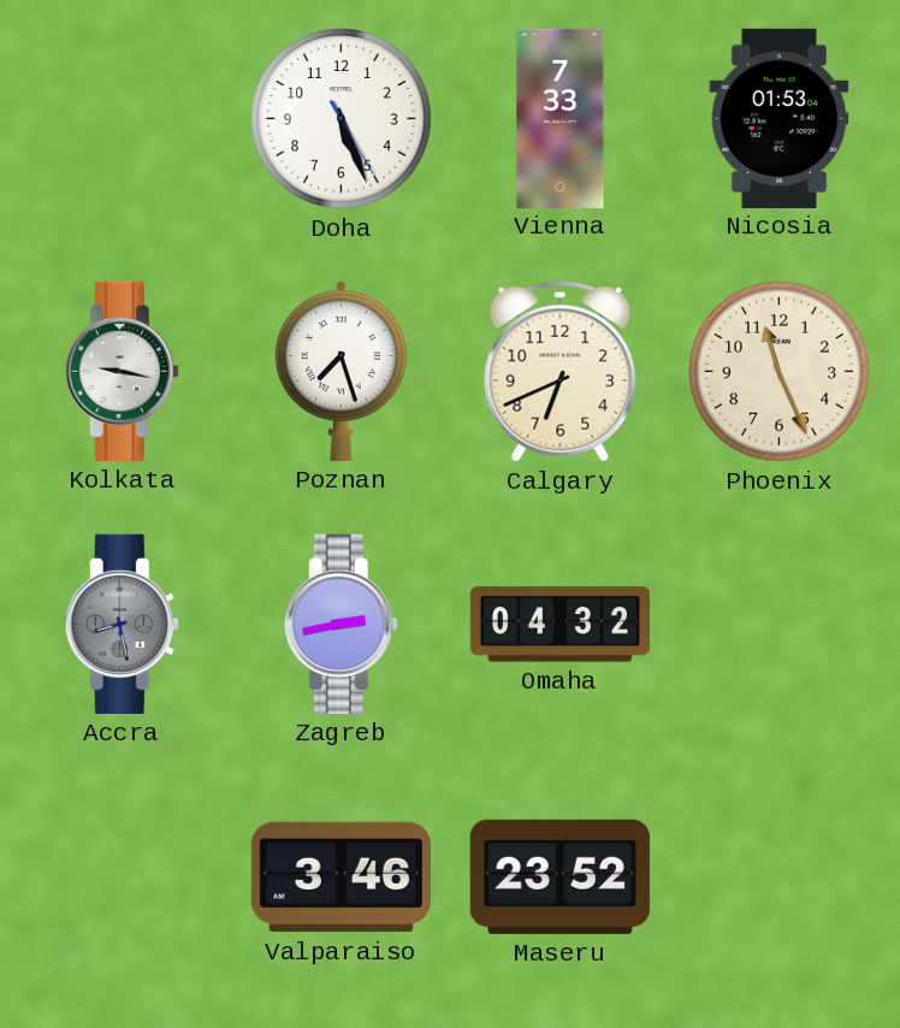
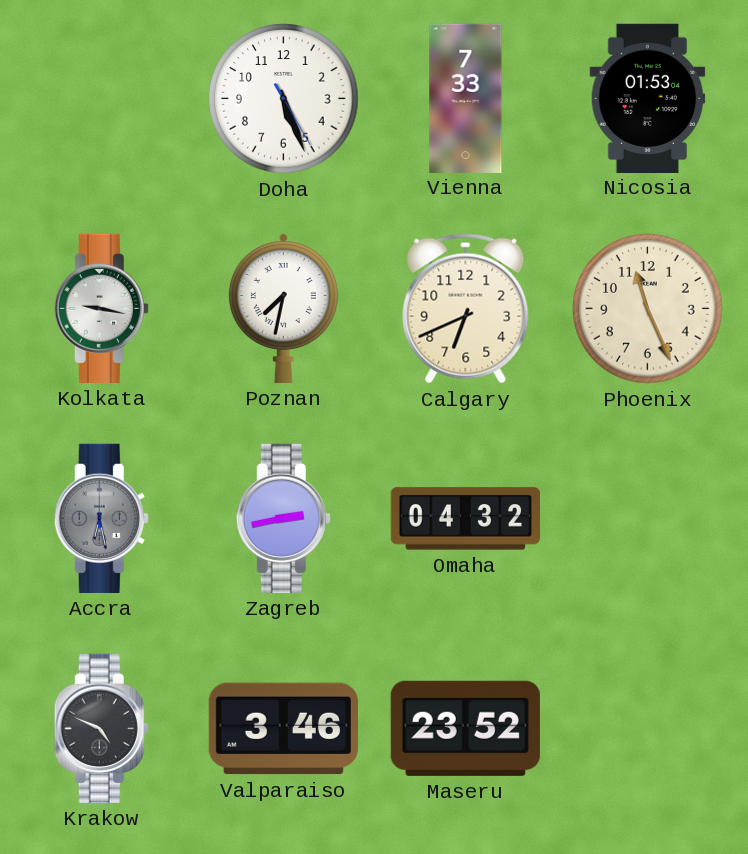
Poznan: 7:27 -> 7:32
Accra: 8:28 -> 6:28
Krakow: none -> 4:49
